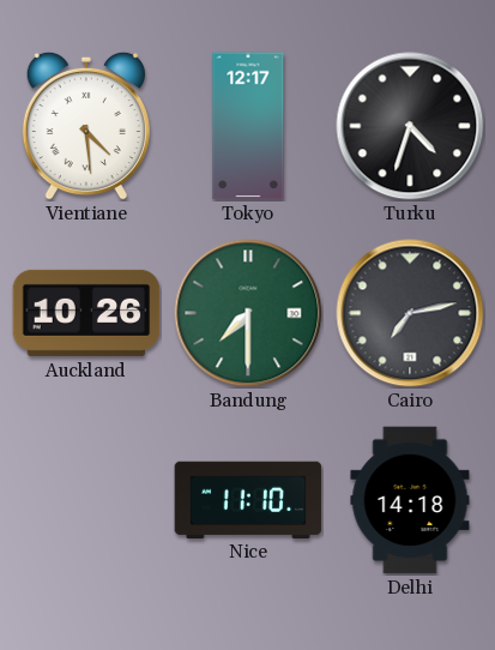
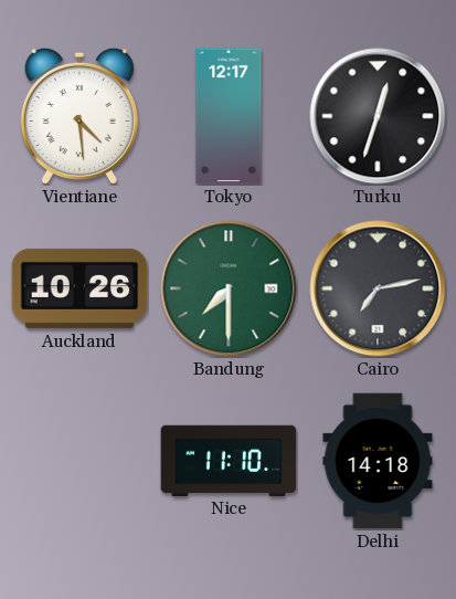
Turku: 4:33 -> 12:33
